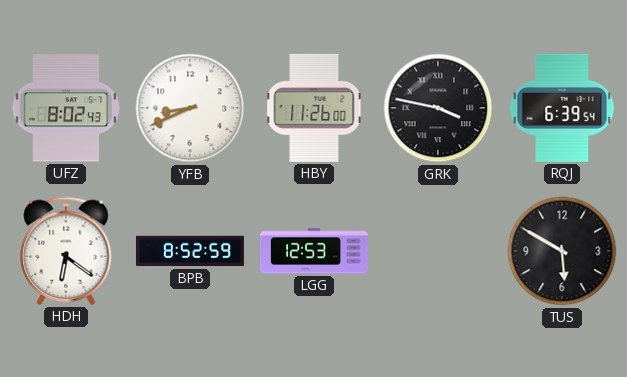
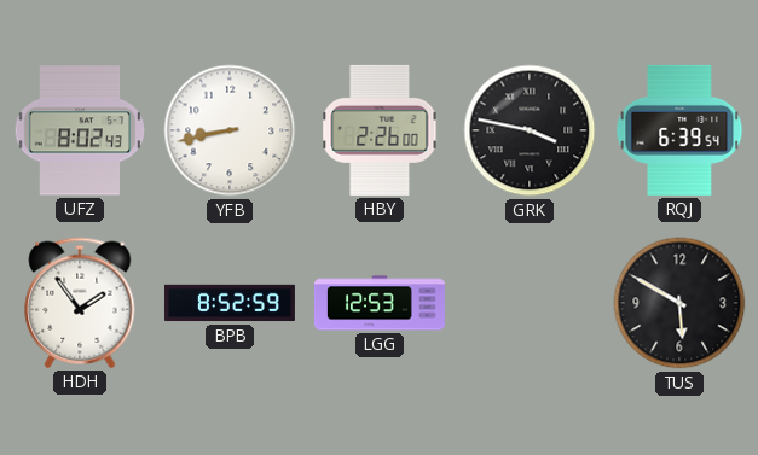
YFB: 8:41 -> 8:43
HBY: 11:26 -> 2:26
HDH: 6:21 -> 1:54
